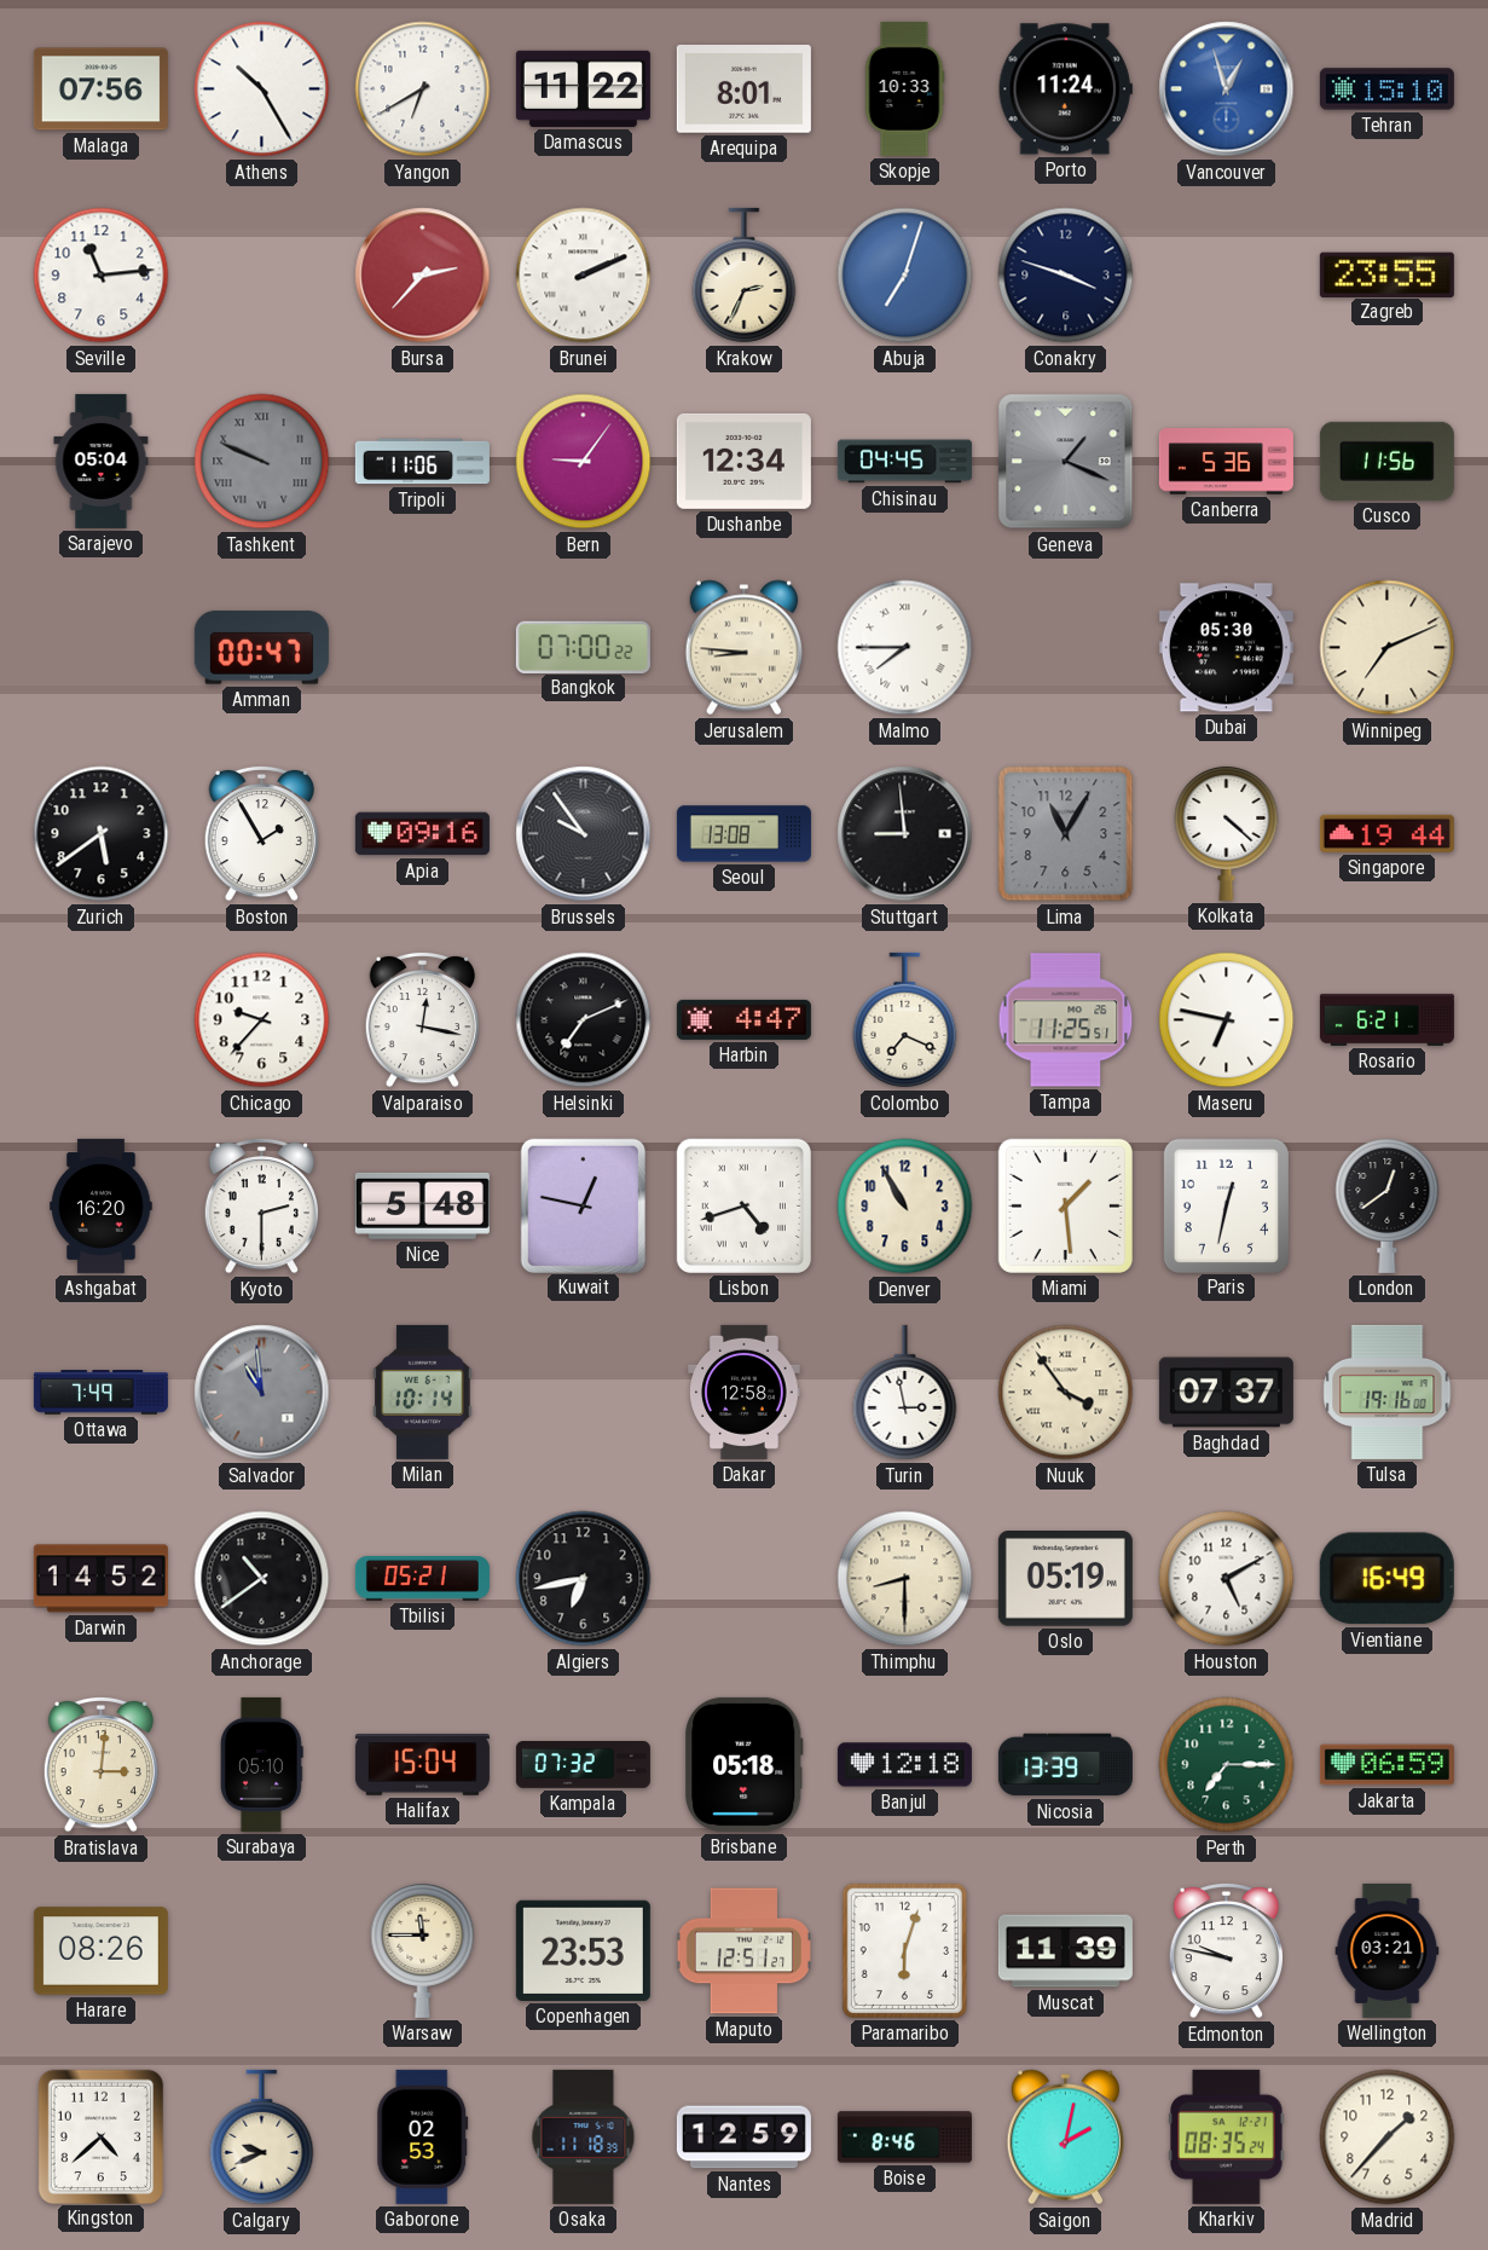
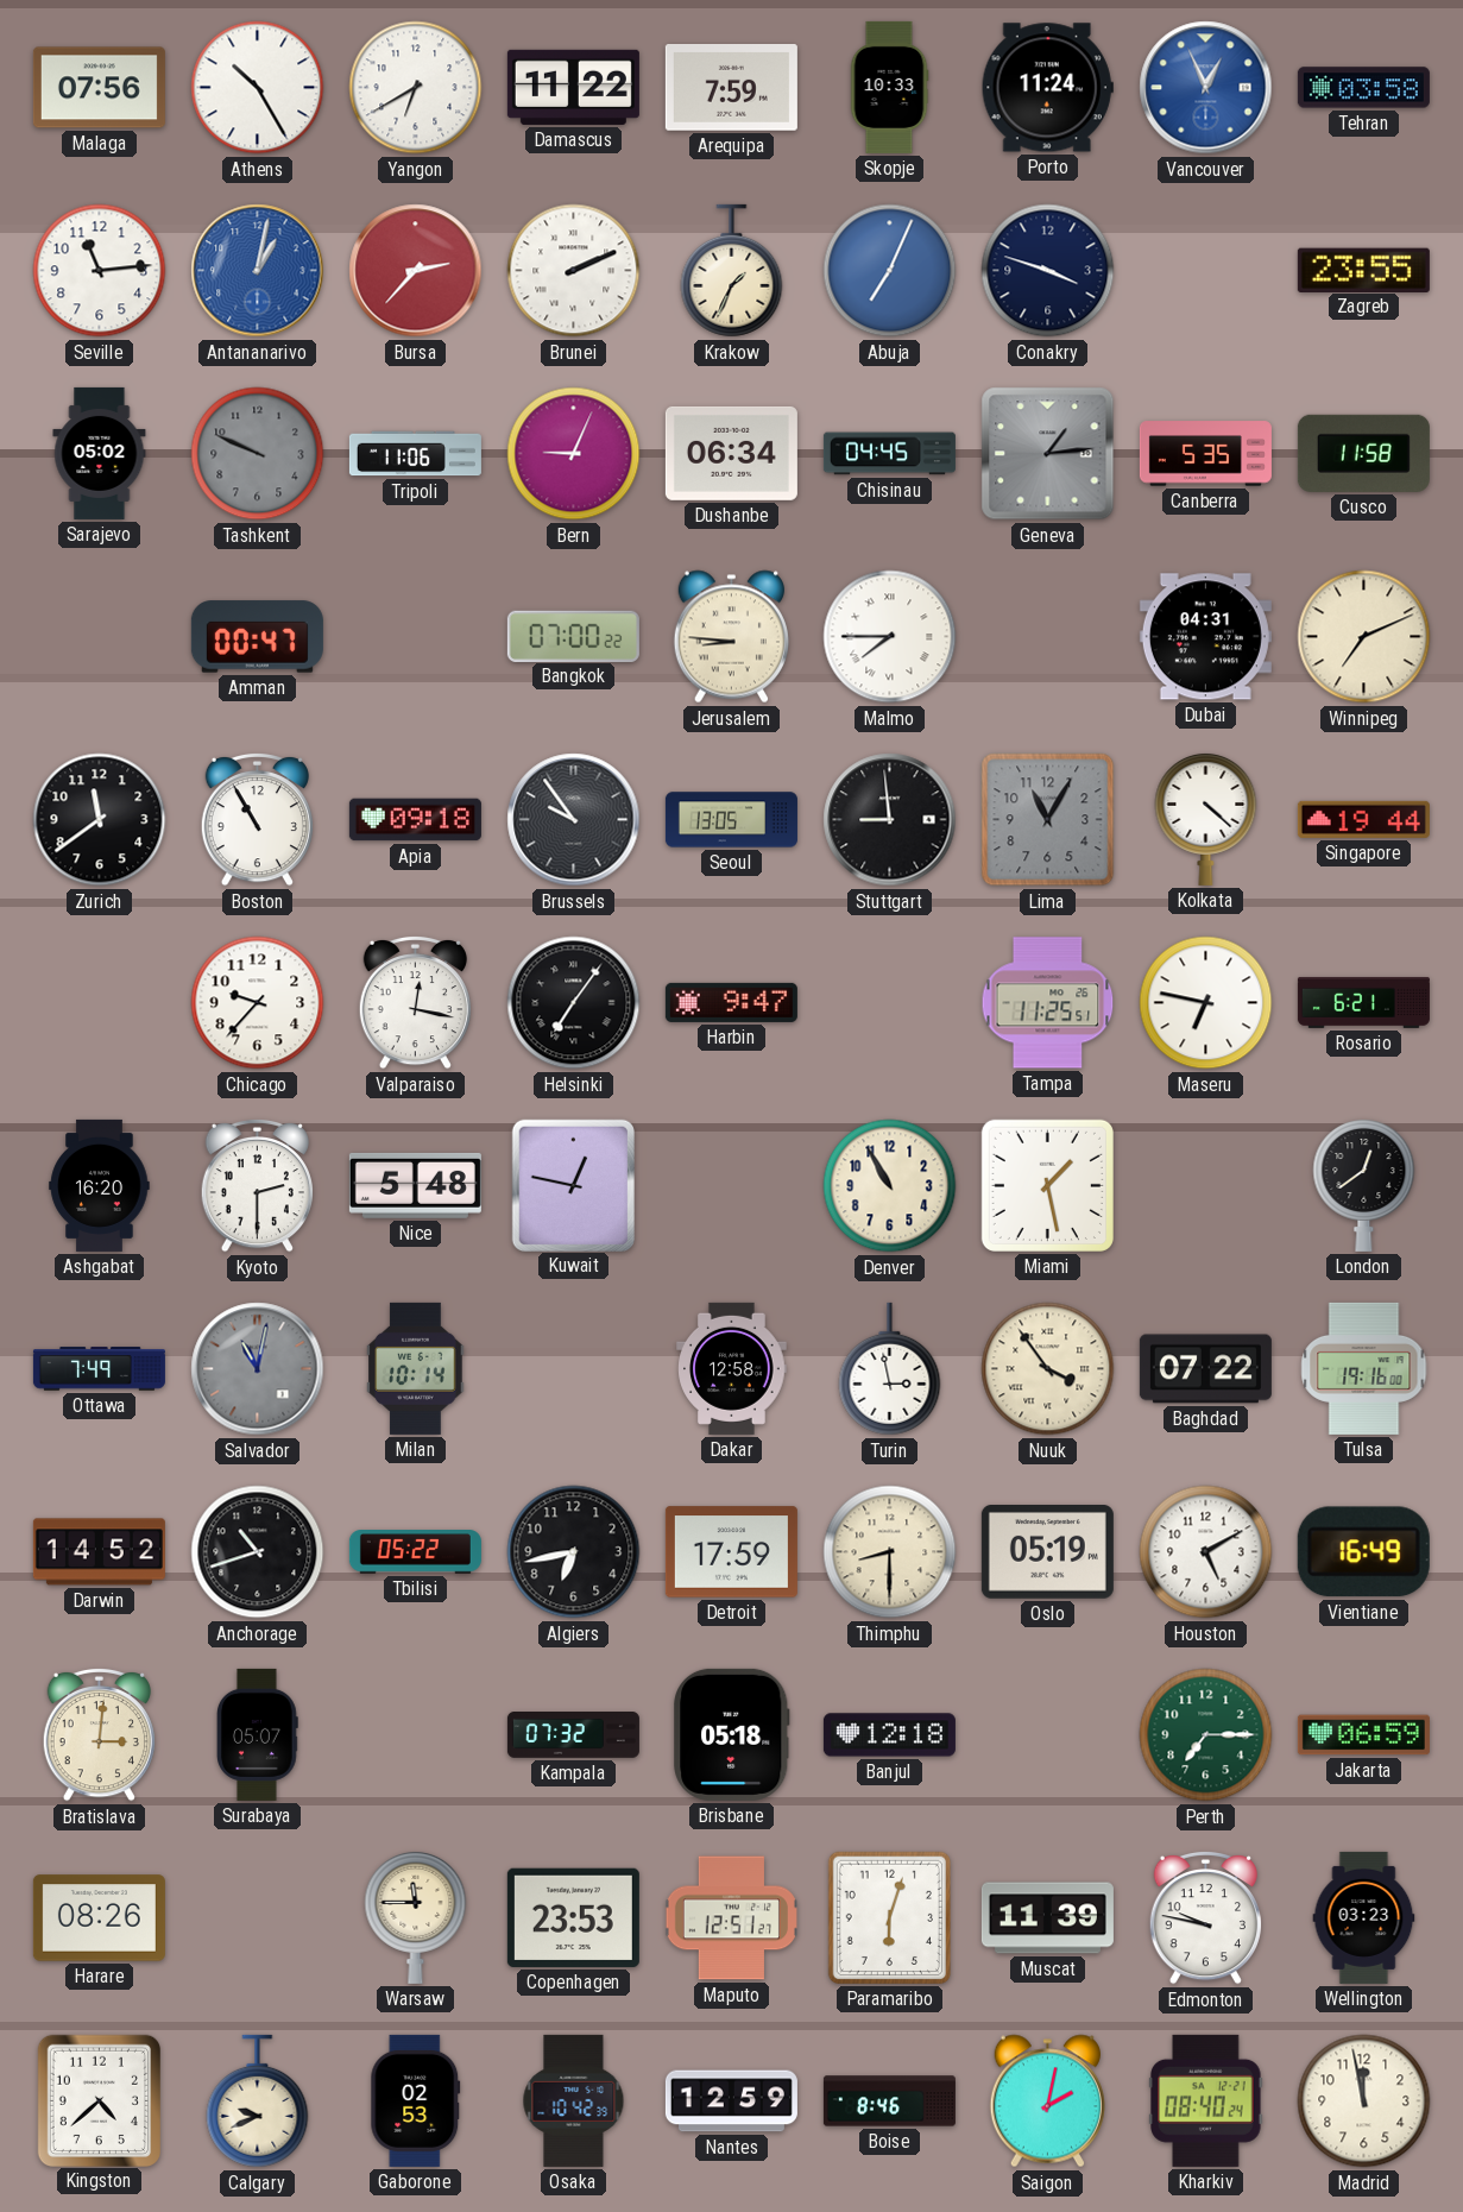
Arequipa: 8:01 -> 7:59
Vancouver: 12:57 -> 12:56
Tehran: 15:10 -> 03:58
Antananarivo: none -> 1:02
Krakow: 2:34 -> 1:34
Abuja: 7:03 -> 7:04
Sarajevo: 05:04 -> 05:02
Tashkent numerals: Roman -> Arabic
Bern: 9:06 -> 9:04
Dushanbe: 12:34 -> 06:34
Geneva: 1:19 -> 1:14
Canberra: 5:36 -> 5:35
Cusco: 11:56 -> 11:58
Dubai: 05:30 -> 04:31
Zurich: 5:39 -> 11:39
Boston: 1:55 -> 10:55
Apia: 09:16 -> 09:18
Seoul: 13:08 -> 13:05
Helsinki: 7:11 -> 7:06
Harbin: 4:47 -> 9:47
Colombo: 7:19 -> none
Lisbon: 4:42 -> none
Miami: 1:29 -> 1:28
Paris: 12:32 -> none
Salvador: 10:59 -> 11:02
Baghdad: 07:37 -> 07:22
Anchorage: 10:39 -> 10:42
Tbilisi: 05:21 -> 05:22
Detroit: none -> 17:59
Surabaya: 05:10 -> 05:07
Halifax: 15:04 -> none
Nicosia: 13:39 -> none
Wellington: 03:21 -> 03:23
Osaka: 11:18 -> 10:42
Kharkiv: 08:35 -> 08:40
Madrid: 1:37 -> 11:58
